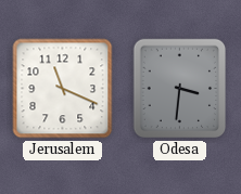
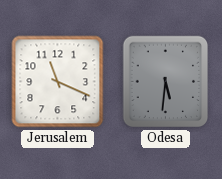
Odesa: 3:31 -> 5:31
